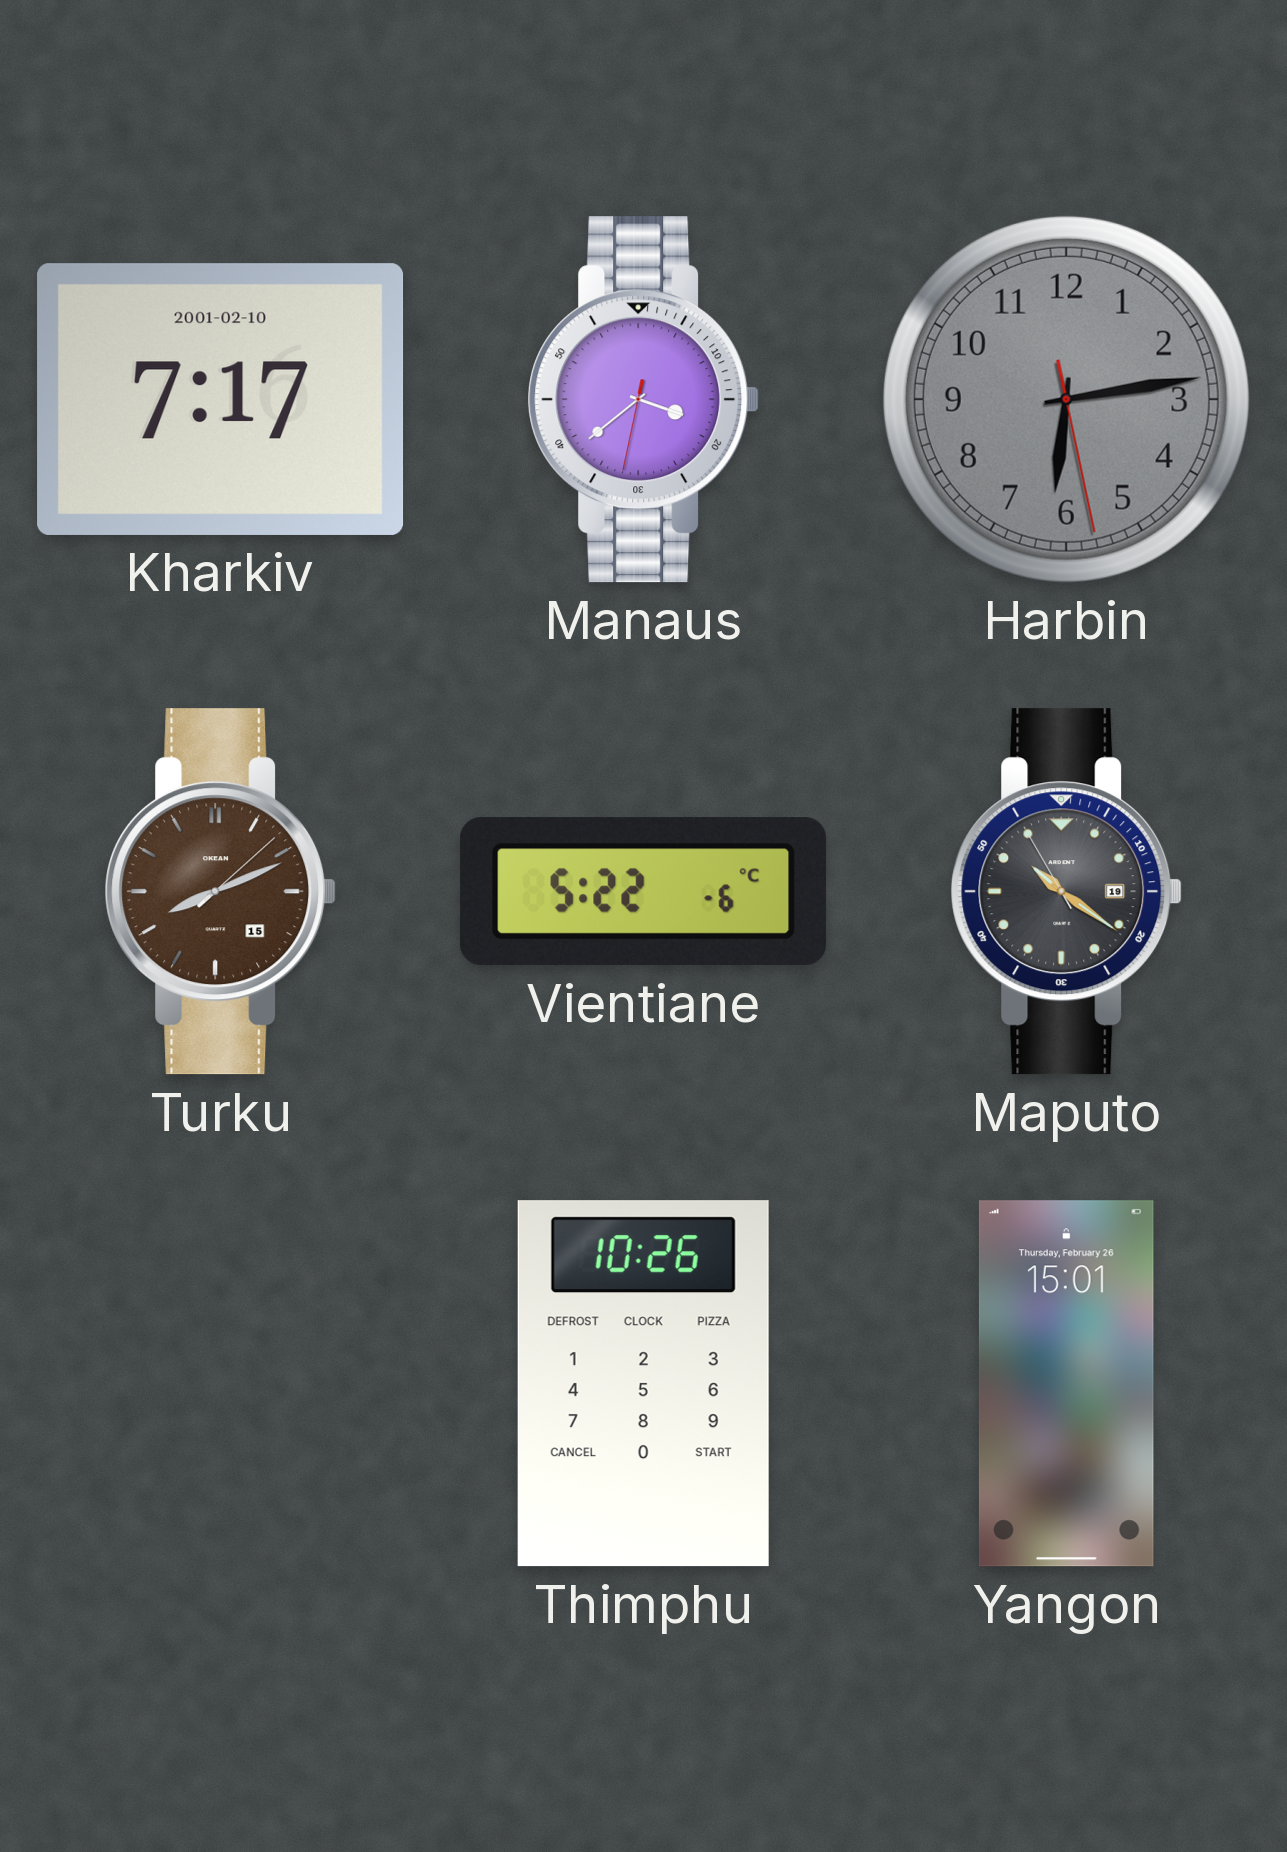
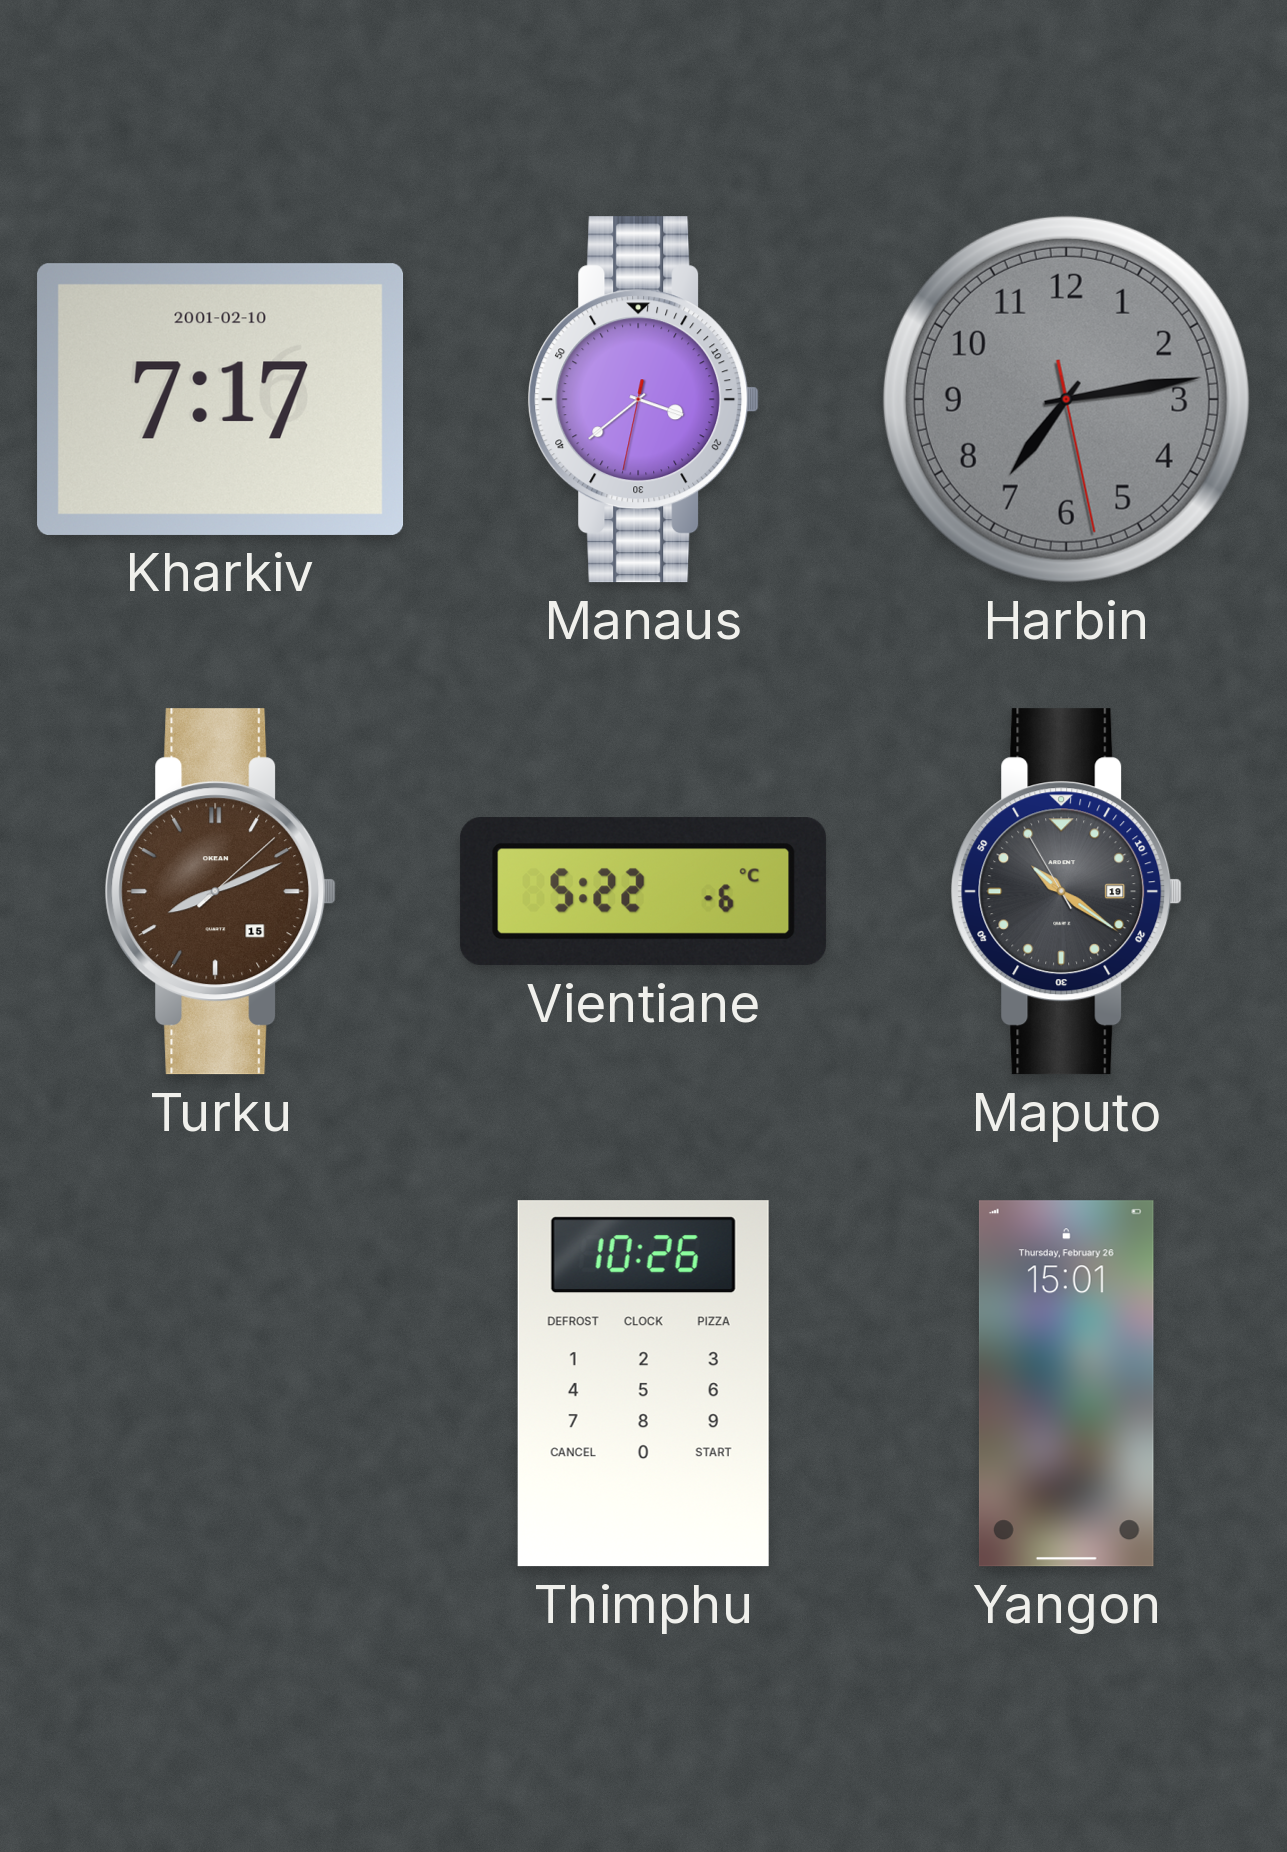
Harbin: 6:13 -> 7:13
